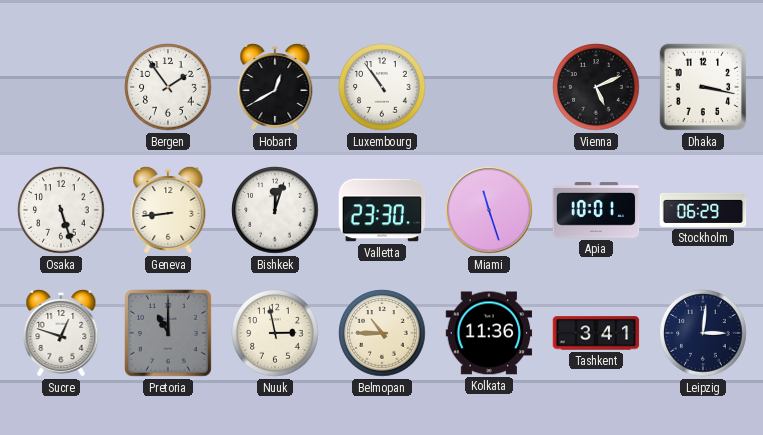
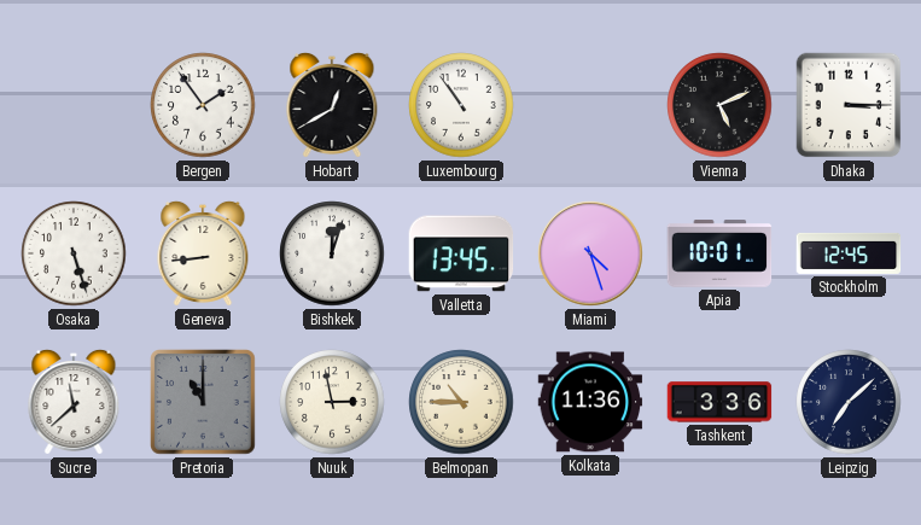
Dhaka: 3:17 -> 3:15
Valletta: 23:30 -> 13:45
Miami: 11:27 -> 4:27
Stockholm: 06:29 -> 12:45
Sucre: 12:48 -> 11:38
Tashkent: 3:41 -> 3:36
Leipzig: 3:01 -> 7:08
